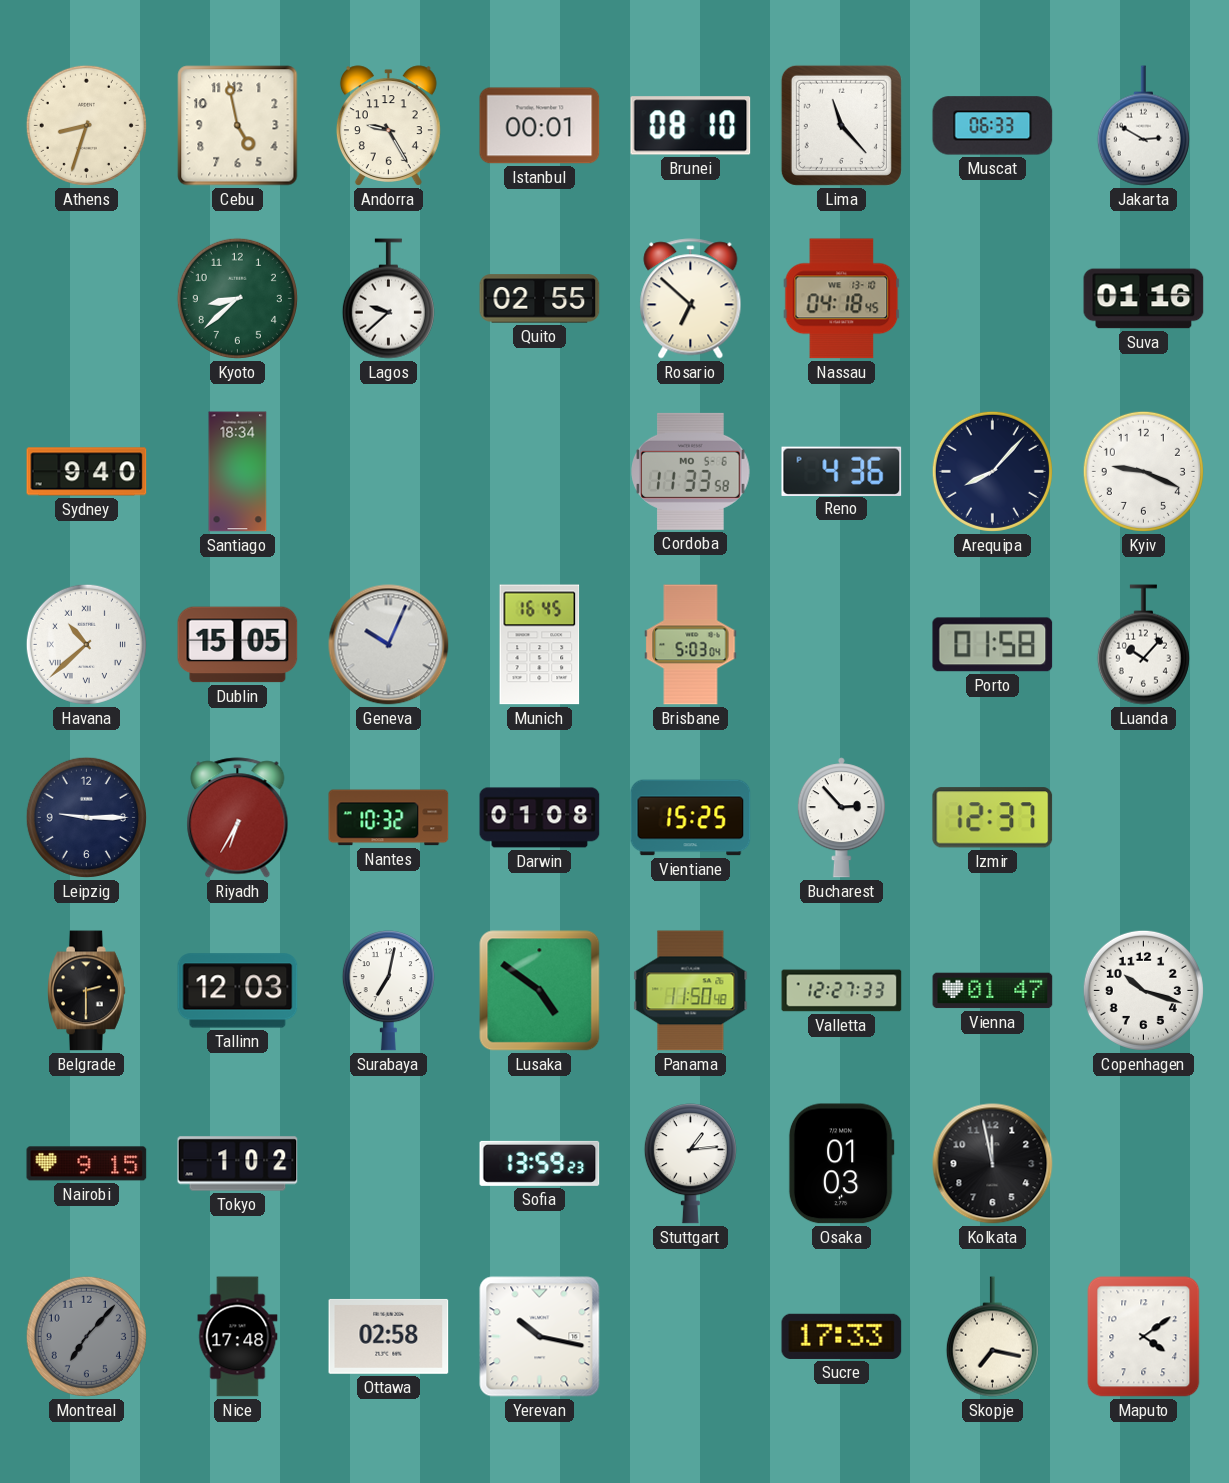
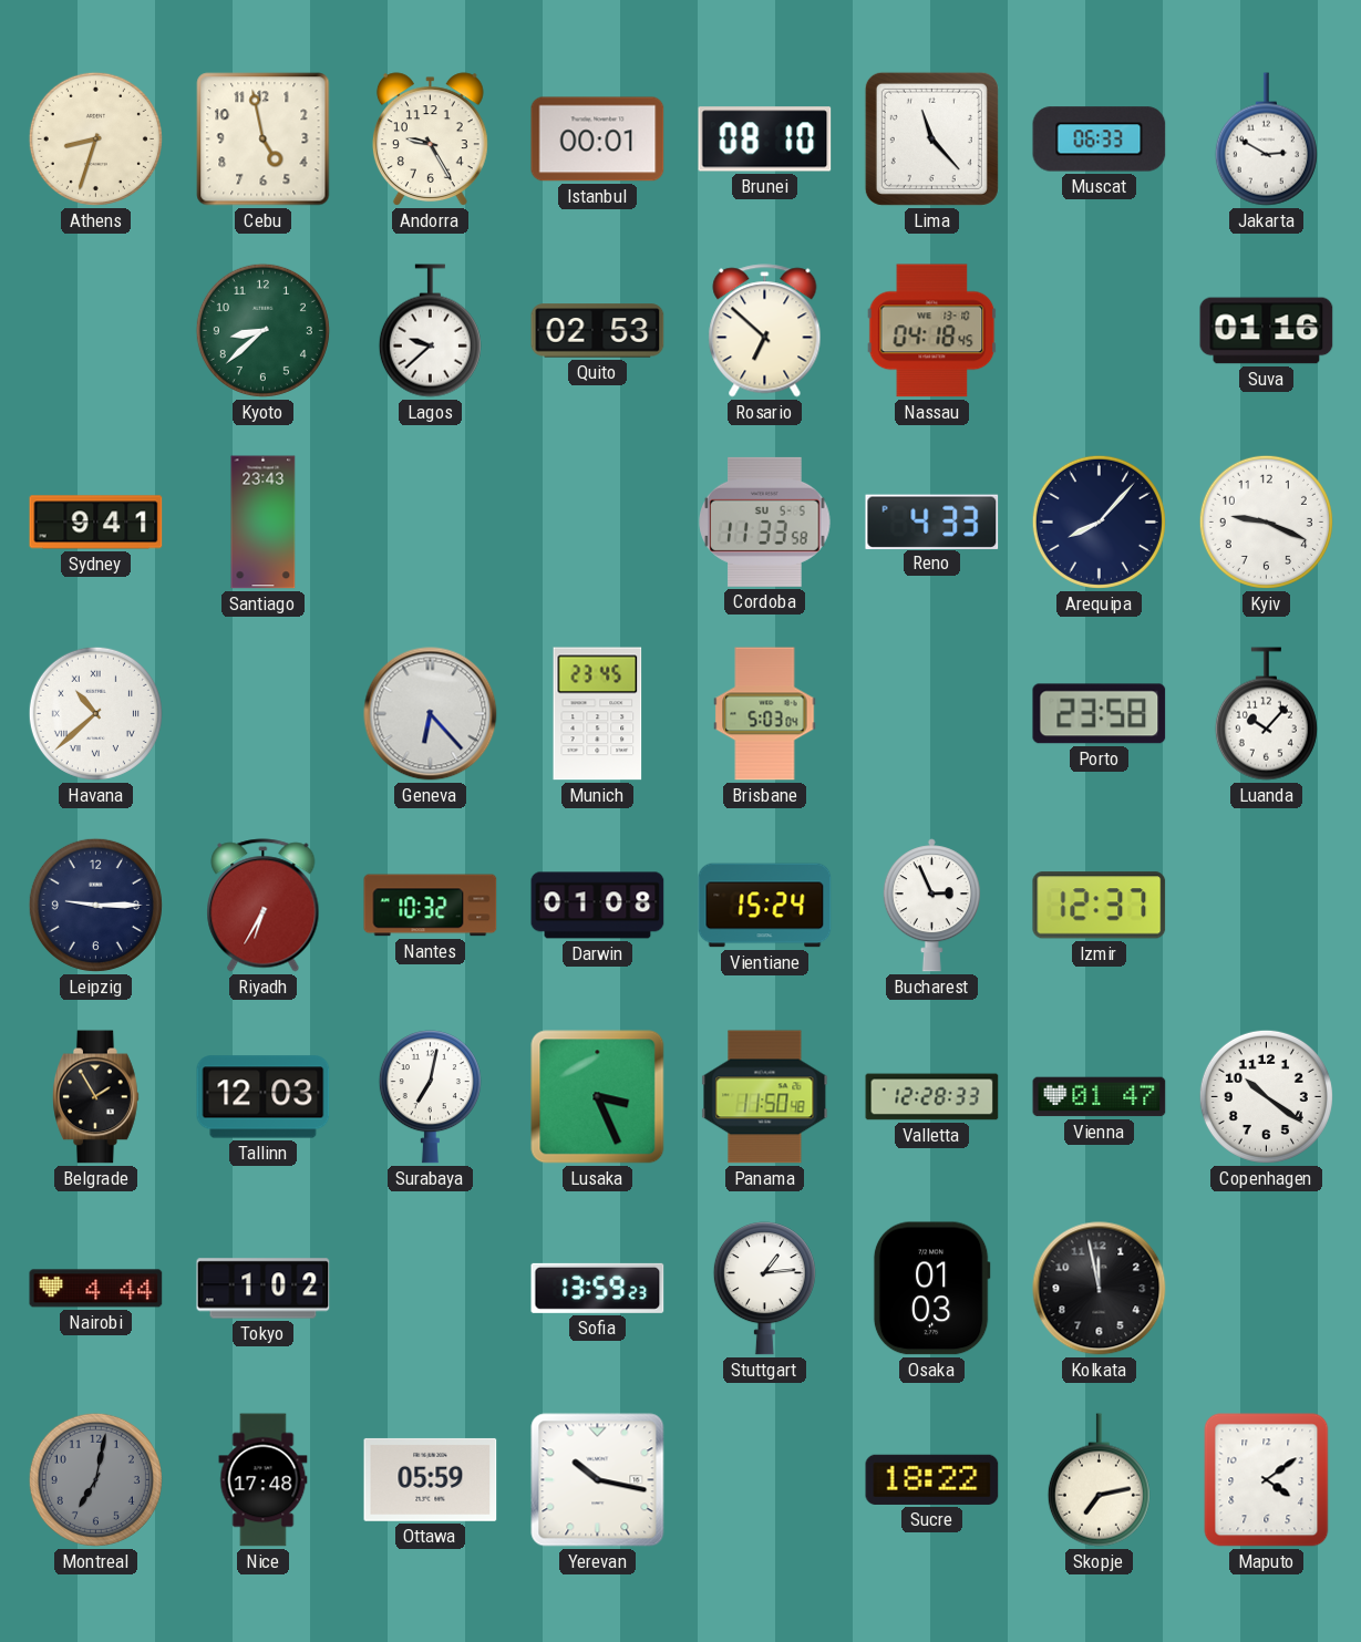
Quito: 02:55 -> 02:53
Sydney: 9:40 -> 9:41
Santiago: 18:34 -> 23:43
Cordoba date: MO 5-6 -> SU 5-5
Reno: 4:36 -> 4:33
Dublin: 15:05 -> none
Geneva: 10:04 -> 6:23
Munich: 16:45 -> 23:45
Porto: 01:58 -> 23:58
Vientiane: 15:25 -> 15:24
Bucharest: 2:53 -> 2:56
Belgrade: 2:30 -> 1:55
Lusaka: 4:51 -> 3:26
Valletta: 12:27 -> 12:28
Copenhagen: 10:18 -> 10:21
Nairobi: 9:15 -> 4:44
Montreal: 7:07 -> 7:02
Ottawa: 02:58 -> 05:59
Sucre: 17:33 -> 18:22
Skopje: 7:17 -> 7:13
